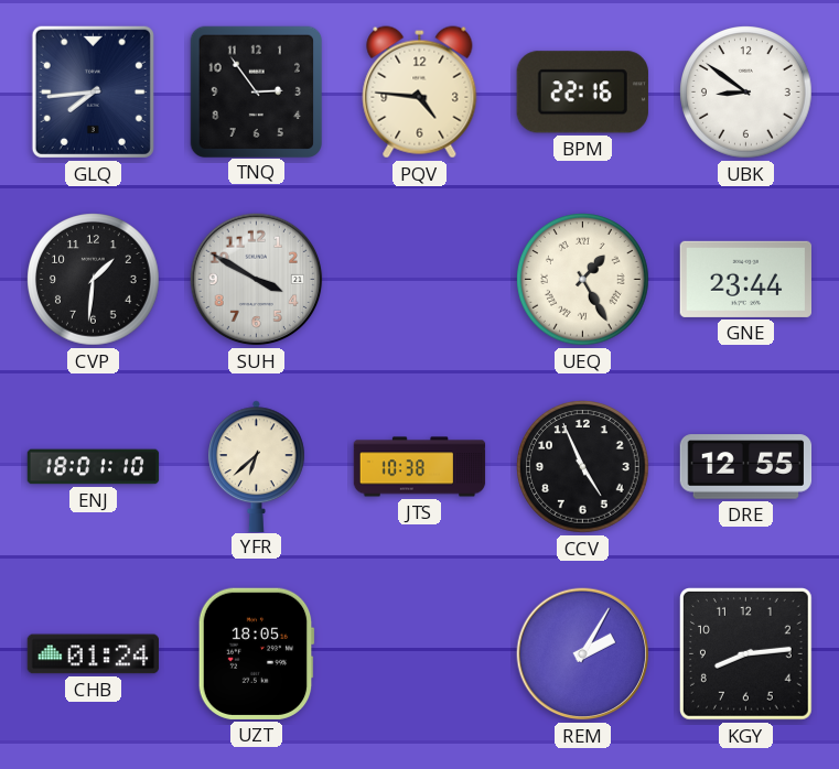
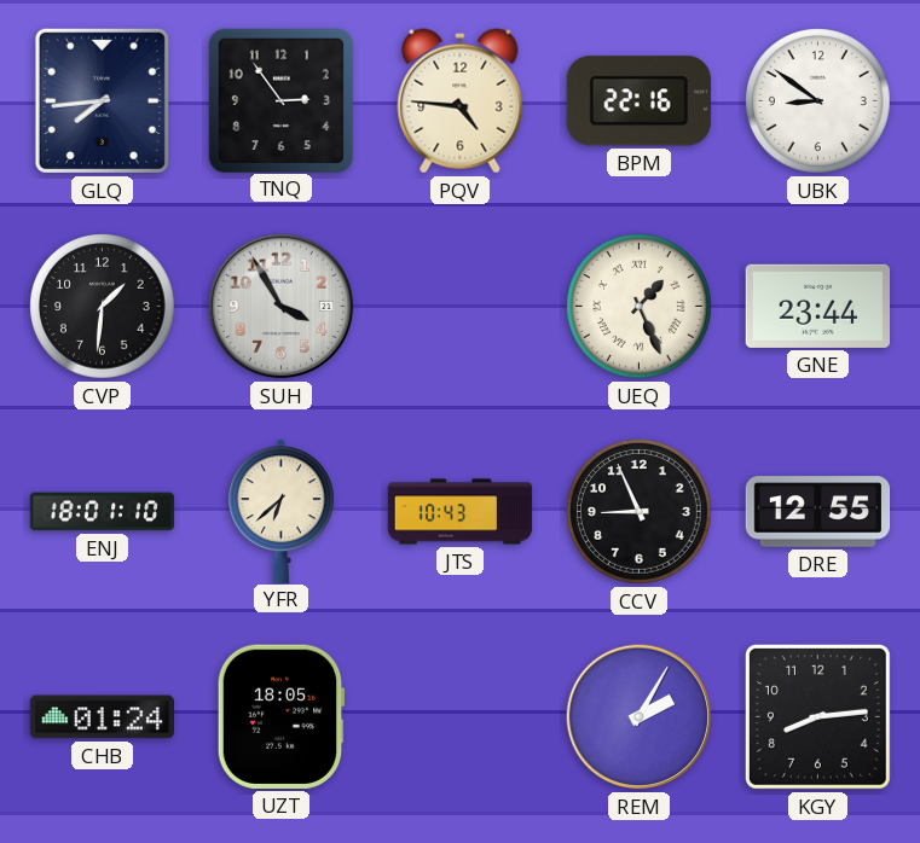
SUH: 3:50 -> 3:55
UEQ: 1:25 -> 1:26
JTS: 10:38 -> 10:43
CCV: 4:56 -> 8:56
